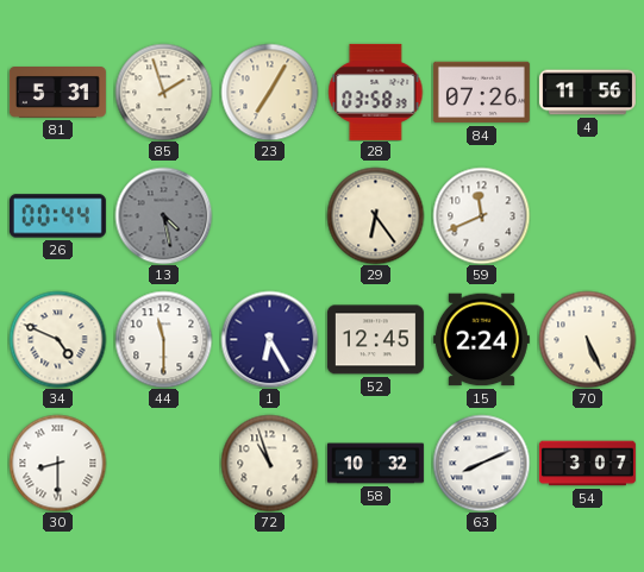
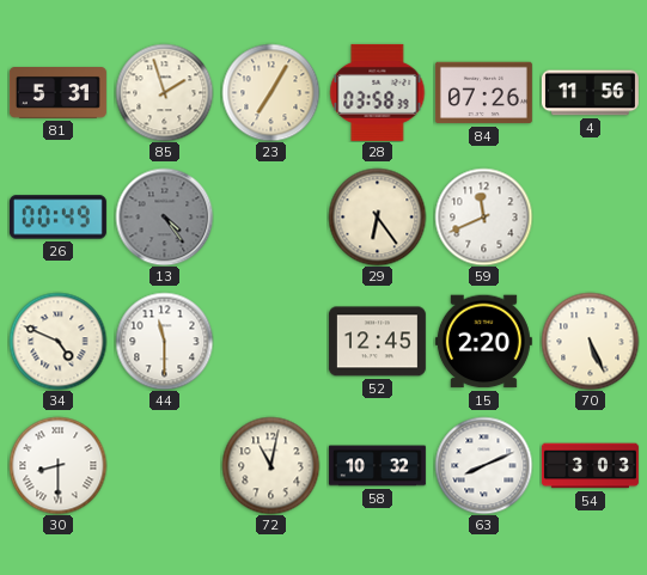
26: 00:44 -> 00:49
13: 4:28 -> 4:24
1: 6:25 -> none
15: 2:24 -> 2:20
72: 10:57 -> 11:02
54: 3:07 -> 3:03
